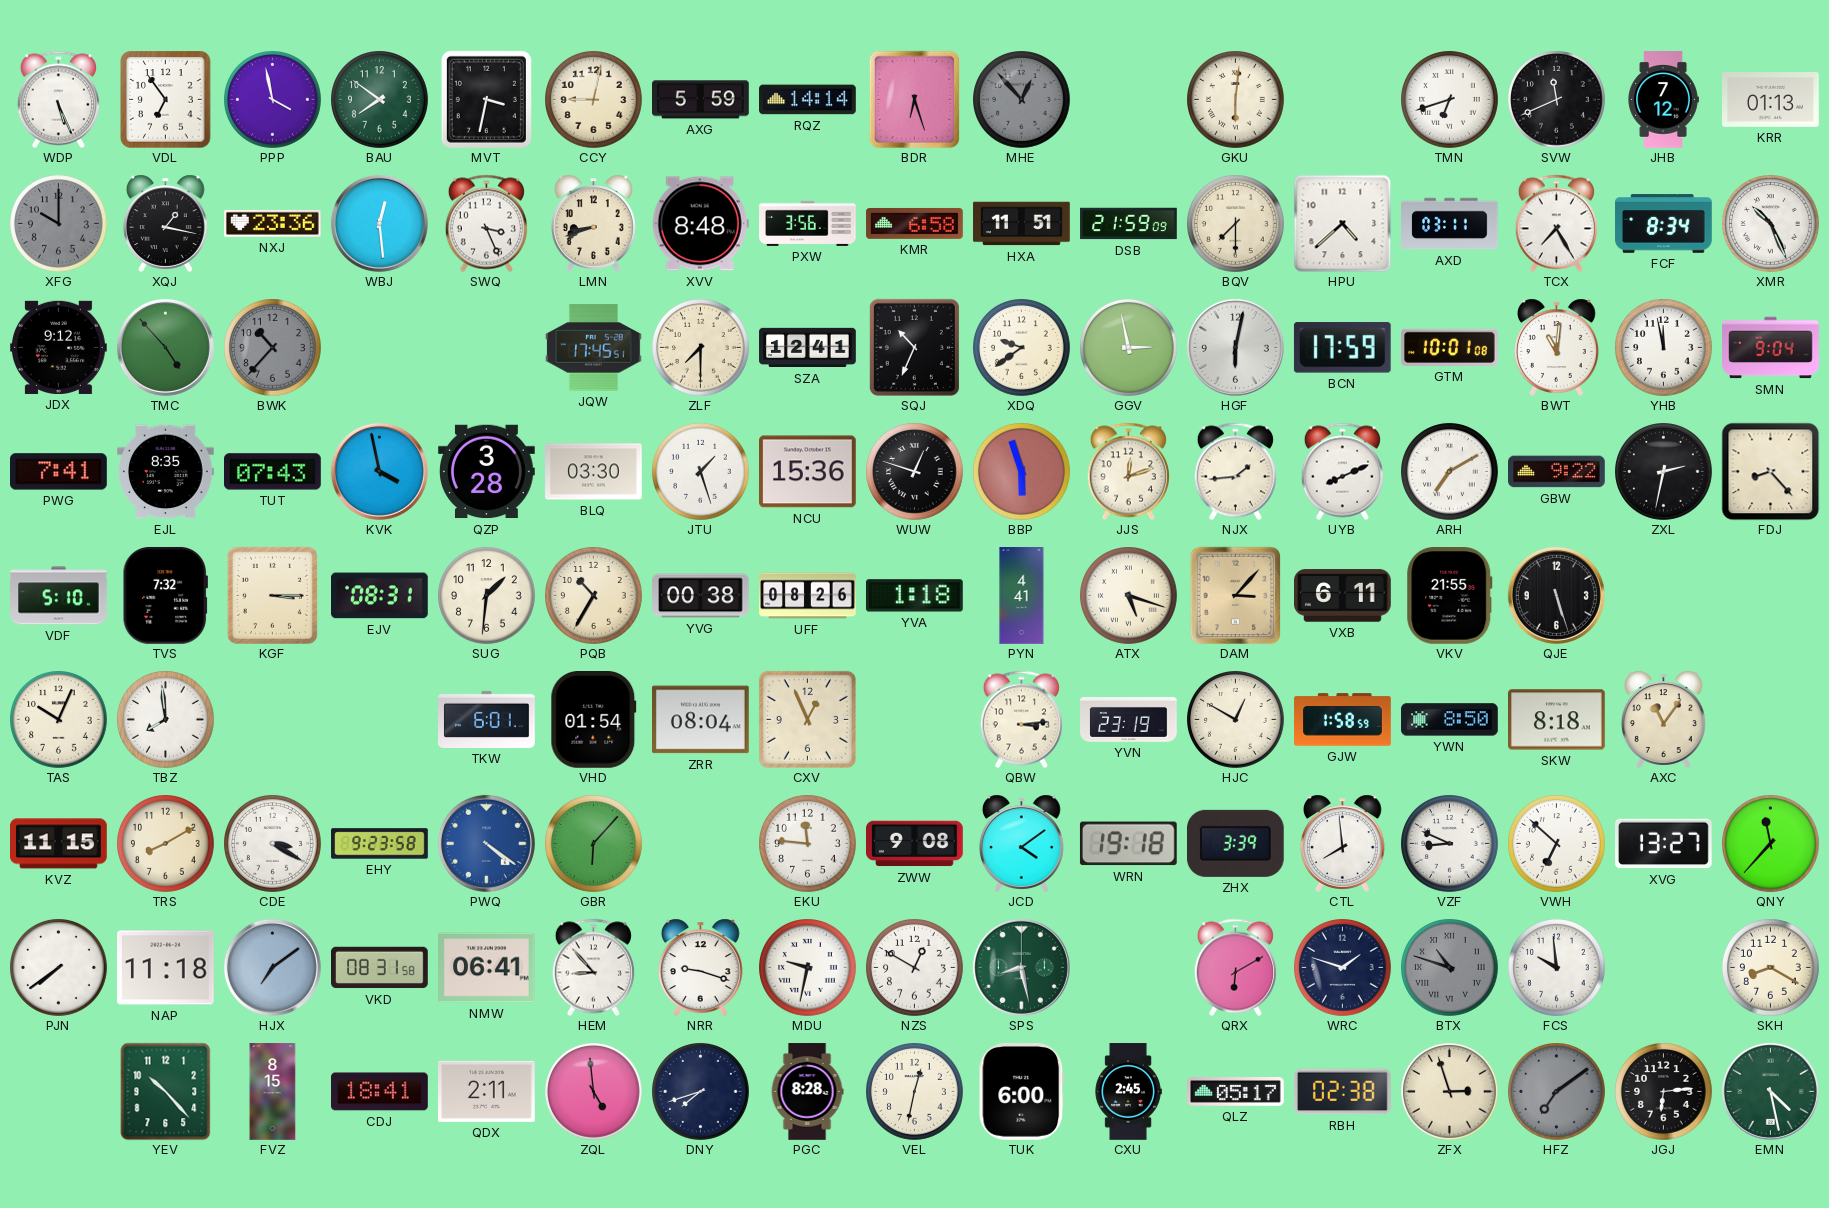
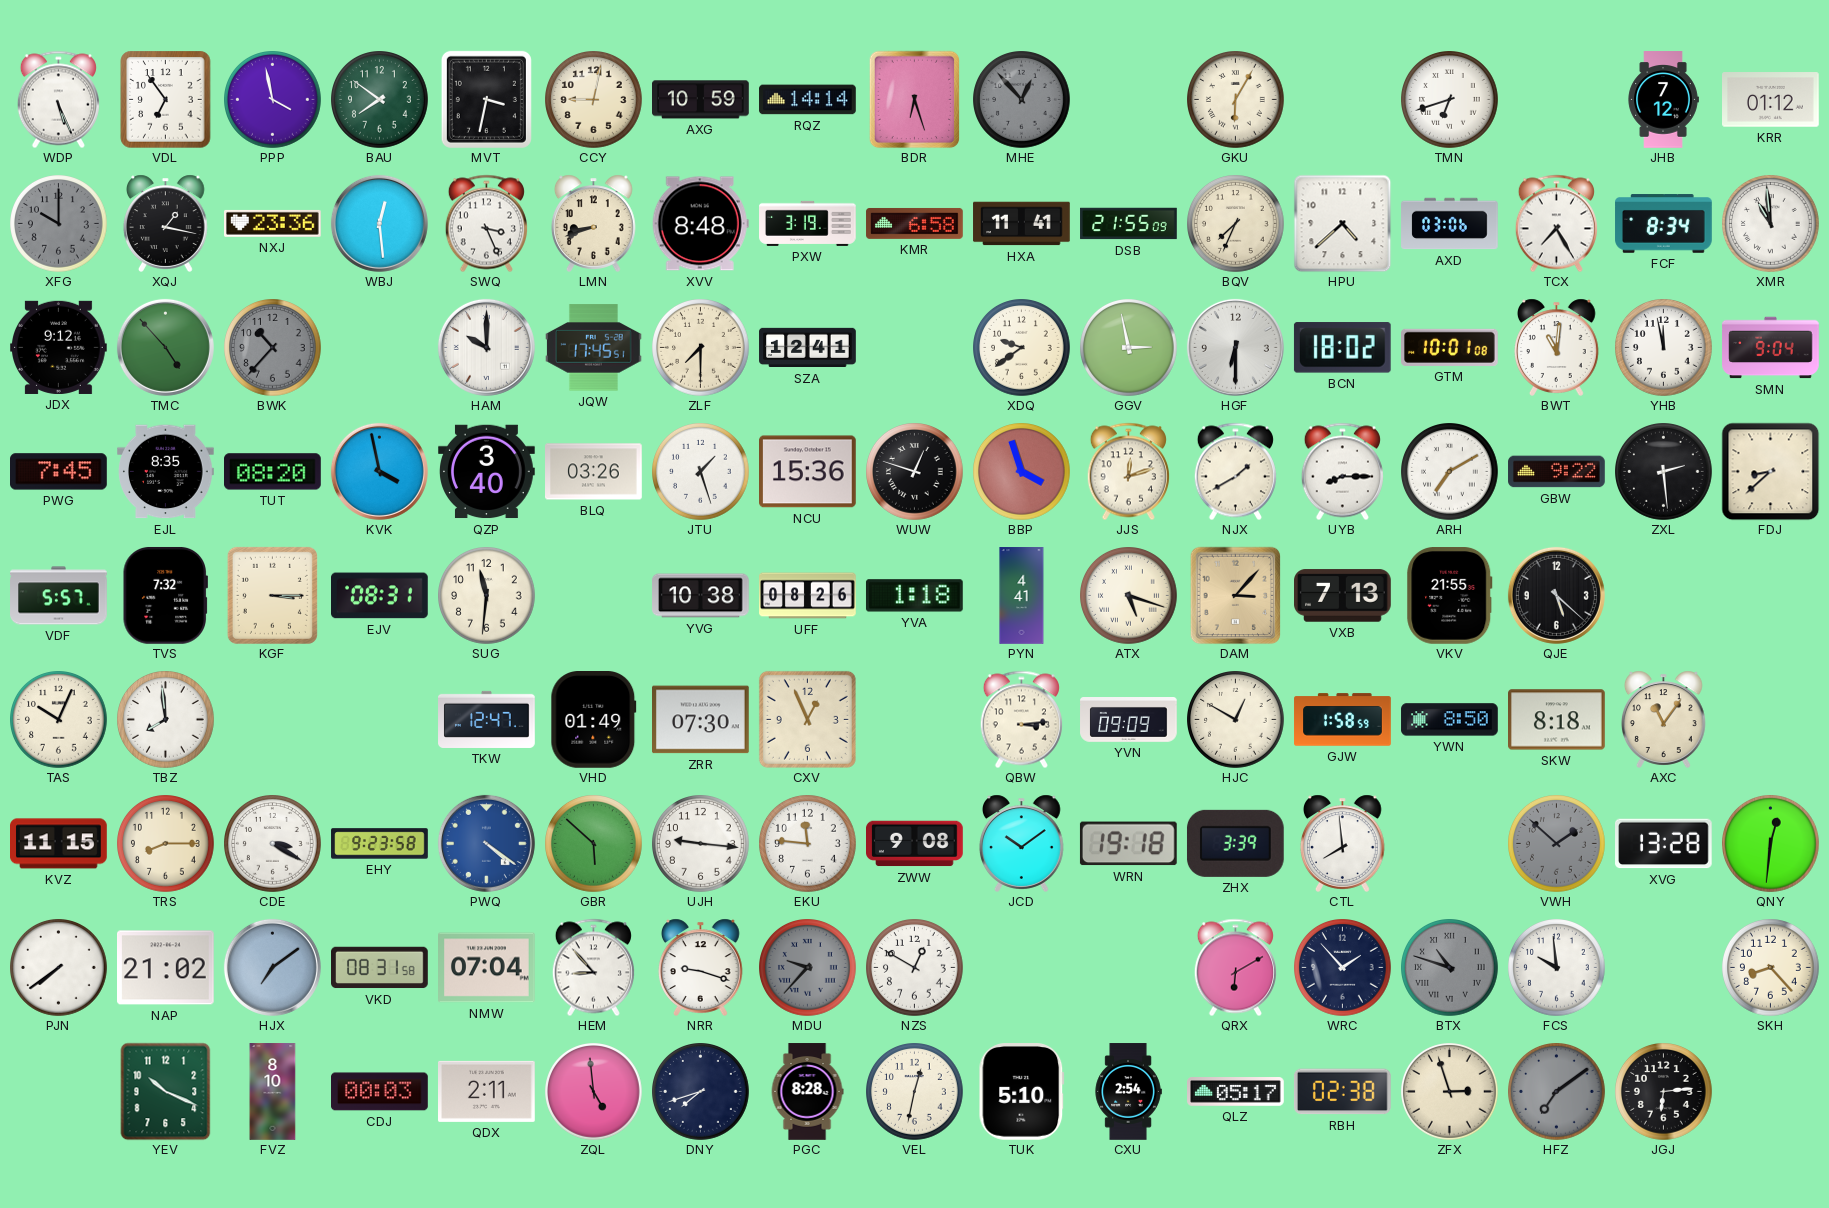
AXG: 5:59 -> 10:59
GKU: 6:01 -> 6:05
SVW: 11:41 -> none
KRR: 01:13 -> 01:12
PXW: 3:56 -> 3:19
HXA: 11:51 -> 11:41
DSB: 21:59 -> 21:55
BQV: 7:30 -> 7:34
AXD: 03:11 -> 03:06
XMR: 10:26 -> 10:59
HAM: none -> 10:00
SQJ: 10:34 -> none
HGF: 6:02 -> 6:30
BCN: 17:59 -> 18:02
PWG: 7:41 -> 7:45
TUT: 07:43 -> 08:20
QZP: 3:28 -> 3:40
BLQ: 03:30 -> 03:26
BBP: 5:57 -> 3:57
NJX: 1:44 -> 1:40
UYB: 8:11 -> 8:15
ZXL: 2:32 -> 2:29
FDJ: 8:23 -> 8:38
VDF: 5:10 -> 5:57
SUG: 1:31 -> 11:31
PQB: 10:35 -> none
YVG: 00:38 -> 10:38
VXB: 6:11 -> 7:13
QJE: 5:27 -> 5:22
TKW: 6:01 -> 12:47
VHD: 01:54 -> 01:49
ZRR: 08:04 -> 07:30
YVN: 23:19 -> 09:09
TRS: 8:10 -> 8:15
GBR: 6:07 -> 5:52
UJH: none -> 9:16
JCD: 4:09 -> 10:09
VZF: 8:49 -> none
VWH: 6:52 -> 1:52
VWH dial: white -> grey
XVG: 13:27 -> 13:28
QNY: 11:37 -> 12:31
NAP: 11:18 -> 21:02
NMW: 06:41 -> 07:04
MDU: 9:32 -> 9:37
MDU dial: white -> grey
SPS: 8:28 -> none
WRC: 1:48 -> 1:53
SKH: 8:20 -> 8:23
YEV: 10:23 -> 10:19
FVZ: 8:15 -> 8:10
CDJ: 18:41 -> 00:03
TUK: 6:00 -> 5:10
CXU: 2:45 -> 2:54
EMN: 4:28 -> none
